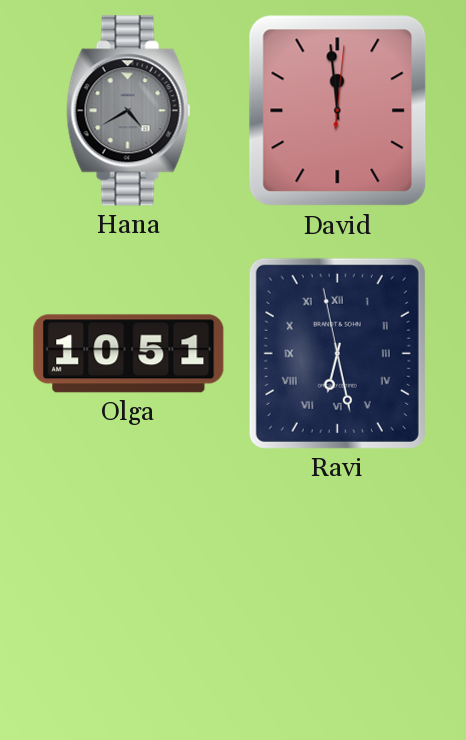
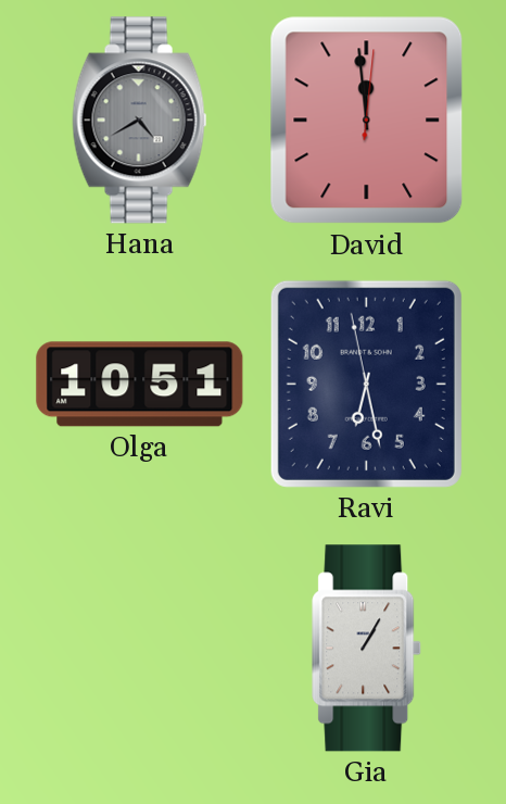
Ravi numerals: Roman -> Arabic
Gia: none -> 1:05
